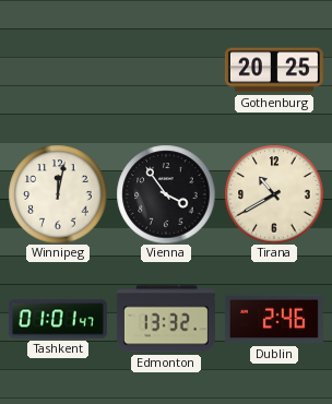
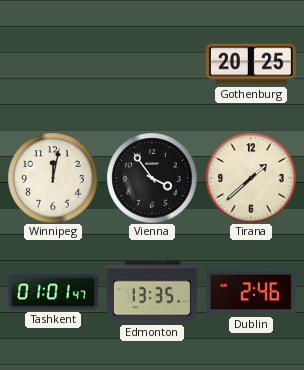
Tirana: 10:40 -> 1:38
Edmonton: 13:32 -> 13:35
